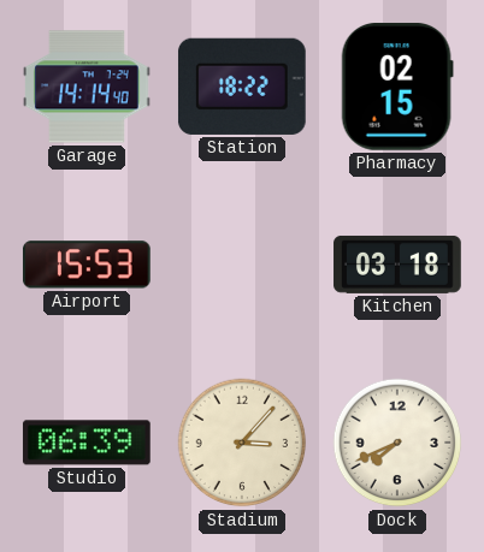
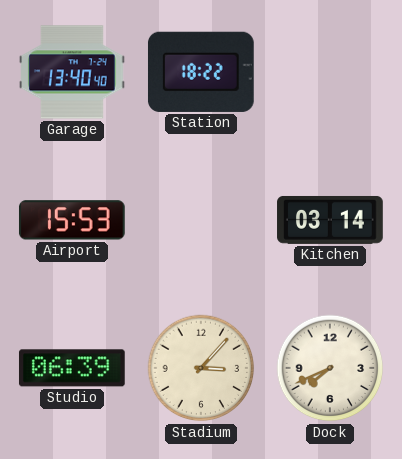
Garage: 14:14 -> 13:40
Pharmacy: 02:15 -> none
Kitchen: 03:18 -> 03:14
